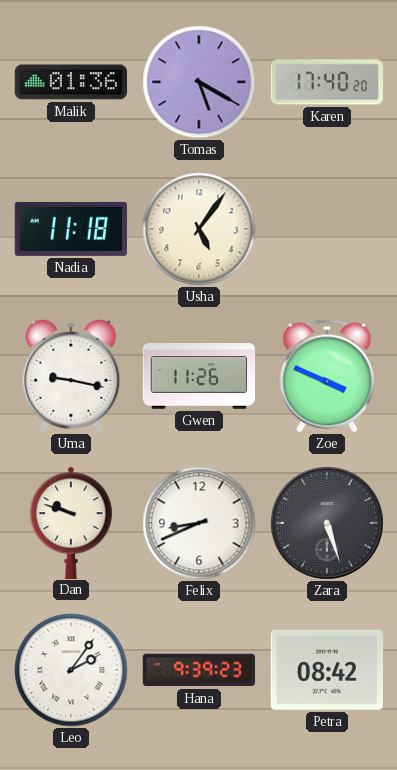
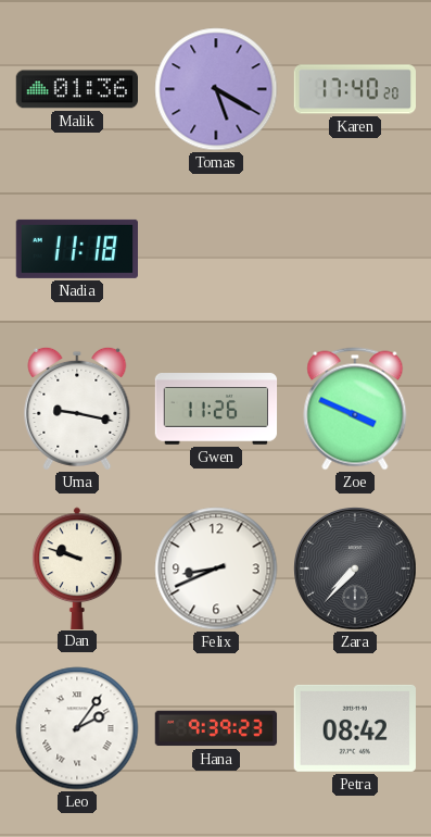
Usha: 5:06 -> none
Zara: 5:27 -> 7:37
